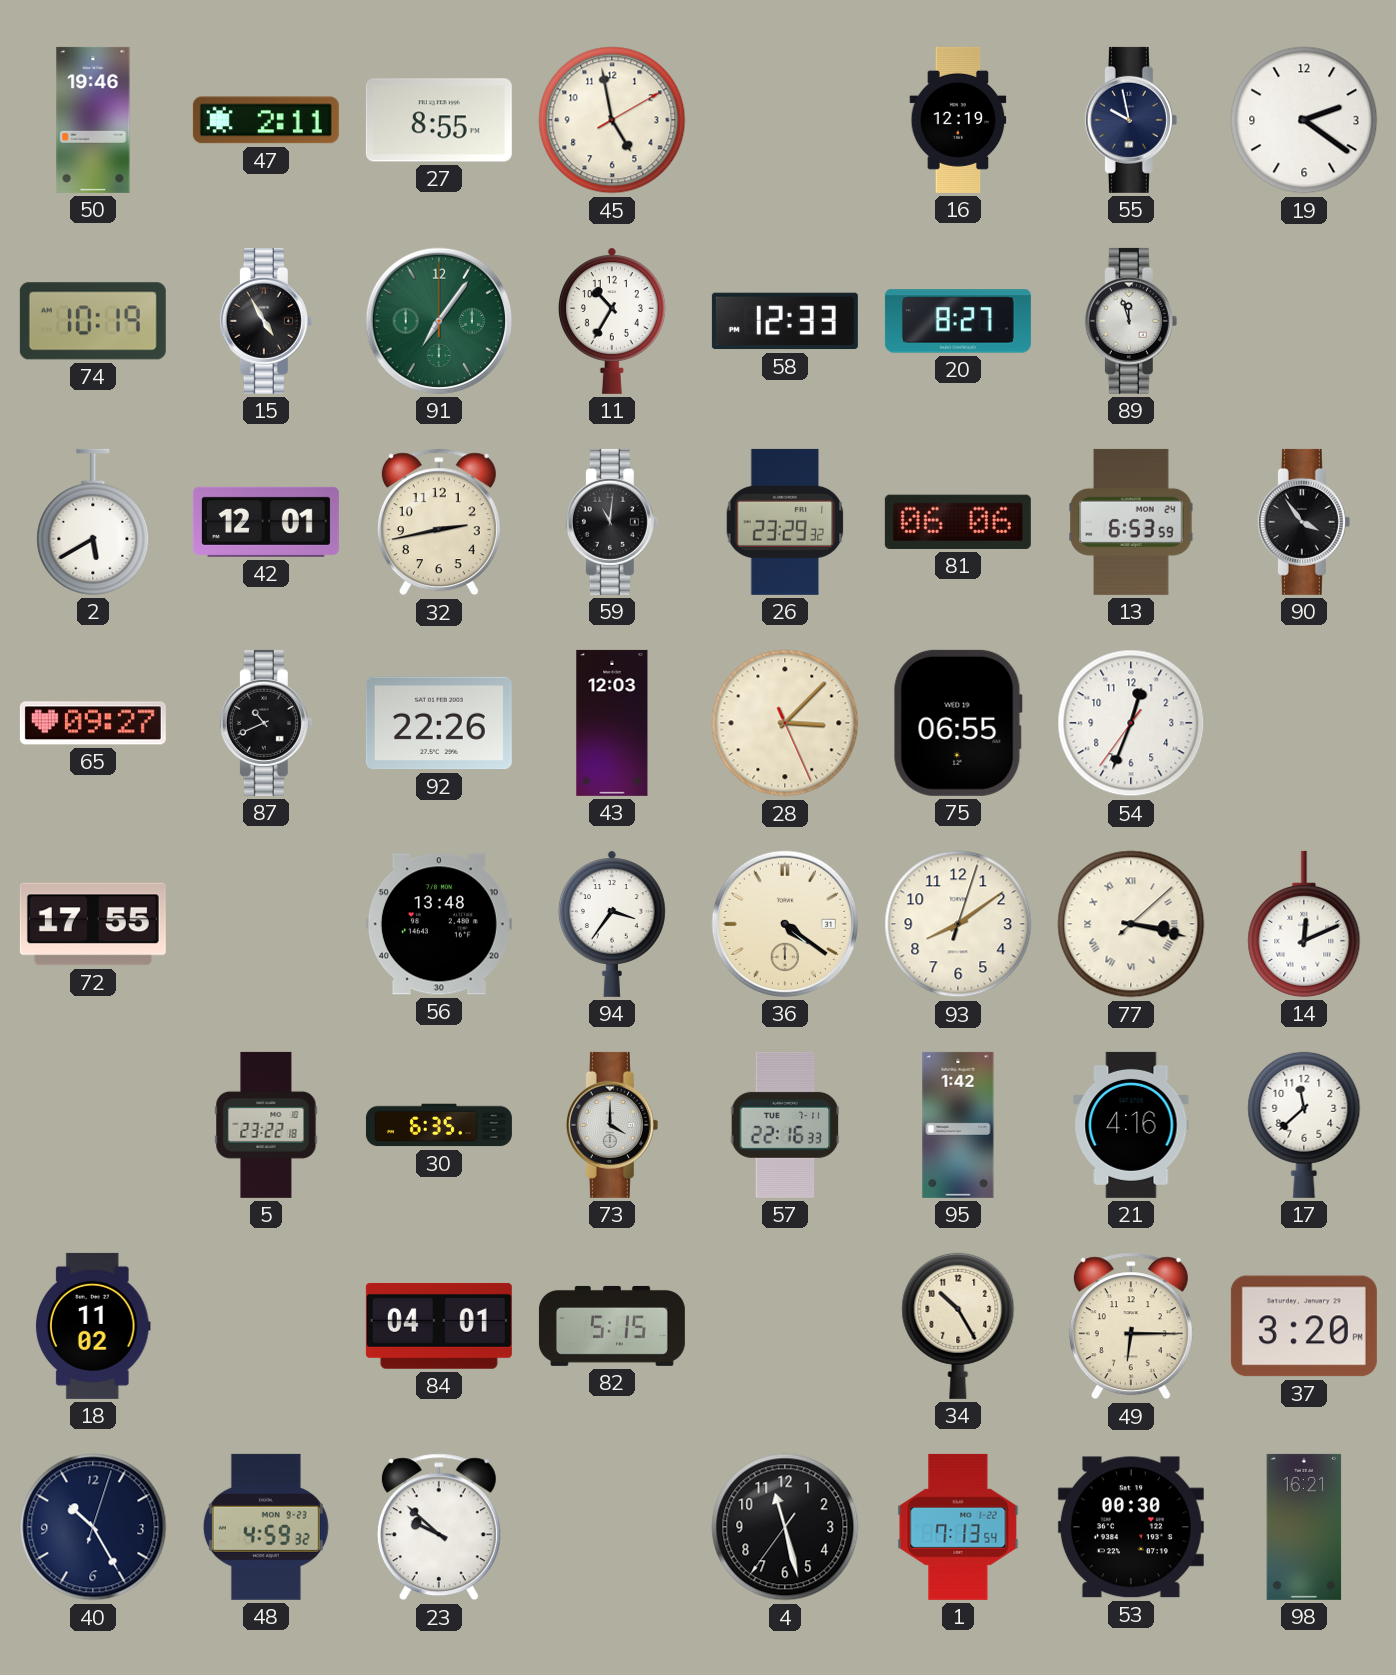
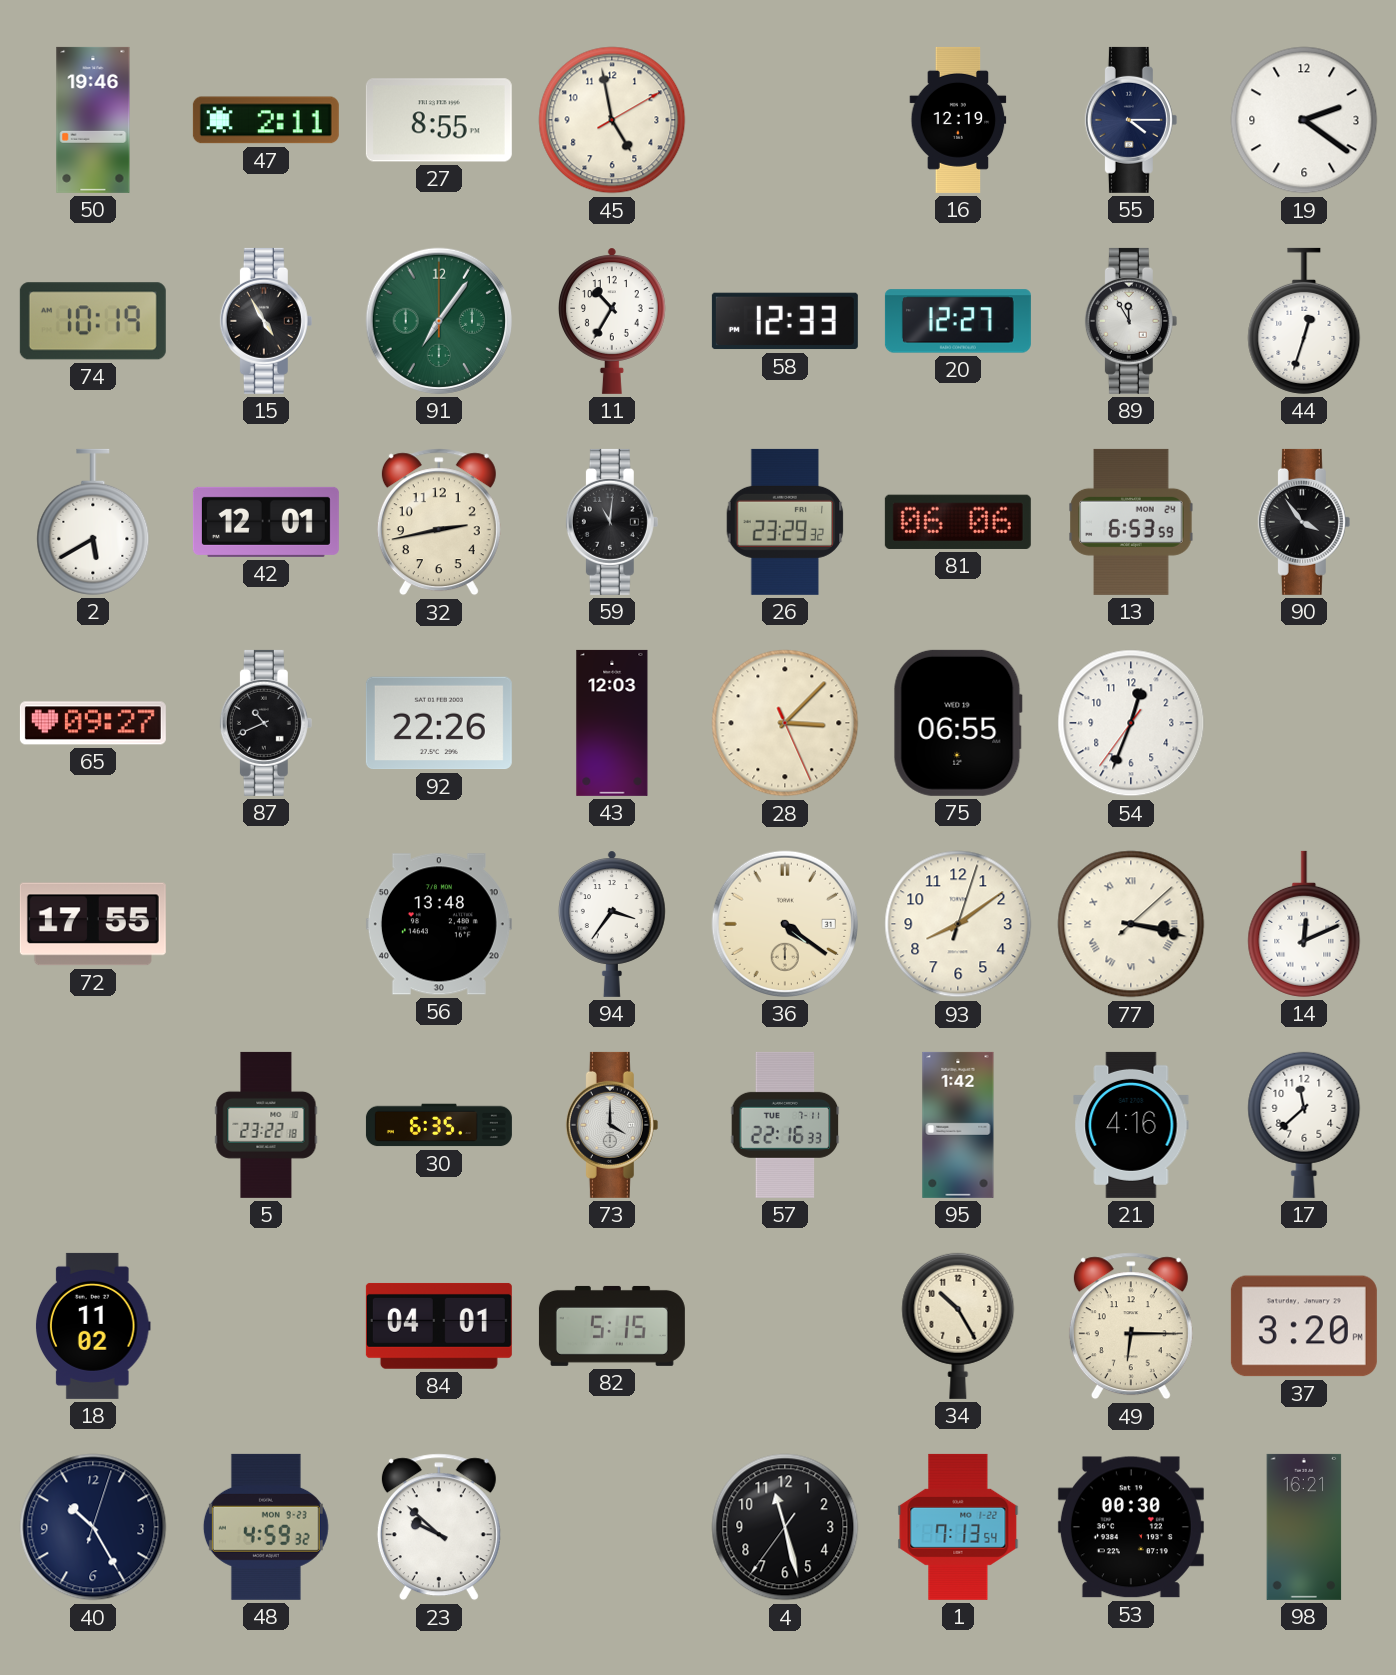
55: 9:58 -> 4:15
20: 8:27 -> 12:27
89: 11:57 -> 11:55
44: none -> 12:33
